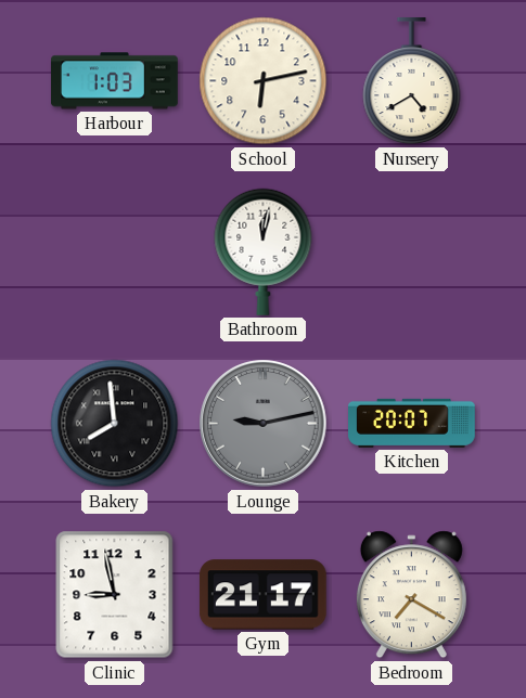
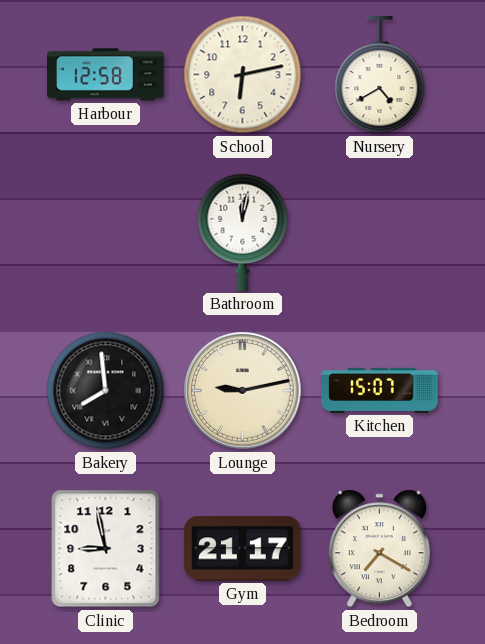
Harbour: 1:03 -> 12:58
Lounge dial: grey -> cream
Kitchen: 20:07 -> 15:07
